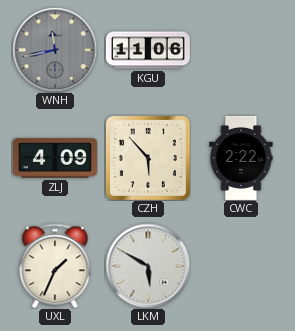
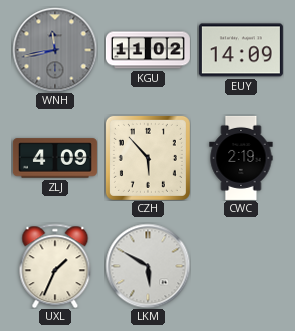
KGU: 11:06 -> 11:02
EUY: none -> 14:09
CWC: 2:22 -> 2:19
